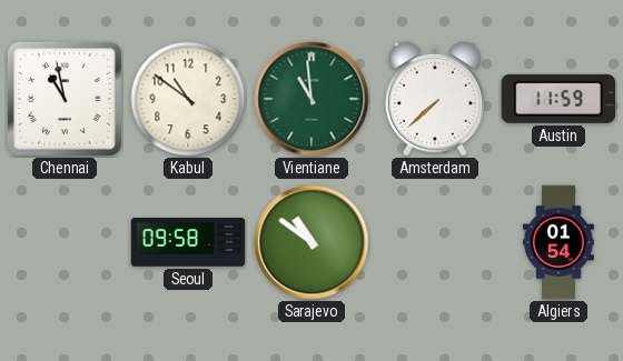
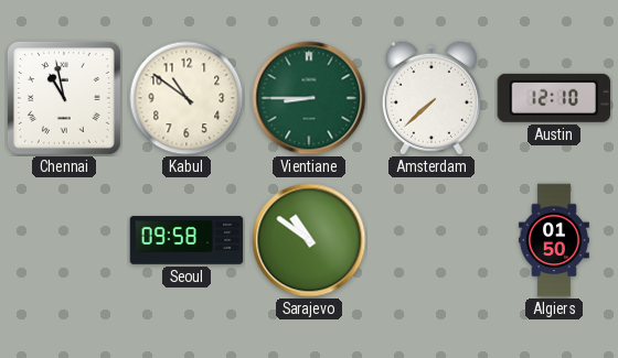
Vientiane: 10:59 -> 8:45
Austin: 11:59 -> 12:10
Algiers: 01:54 -> 01:50
